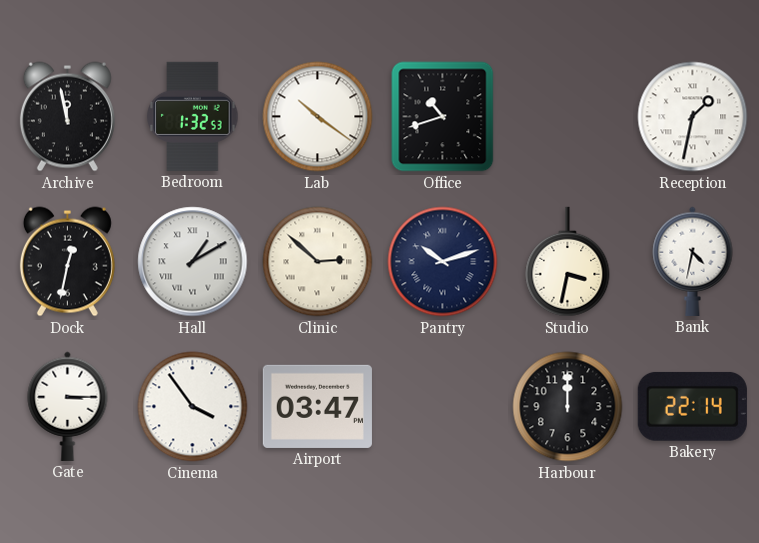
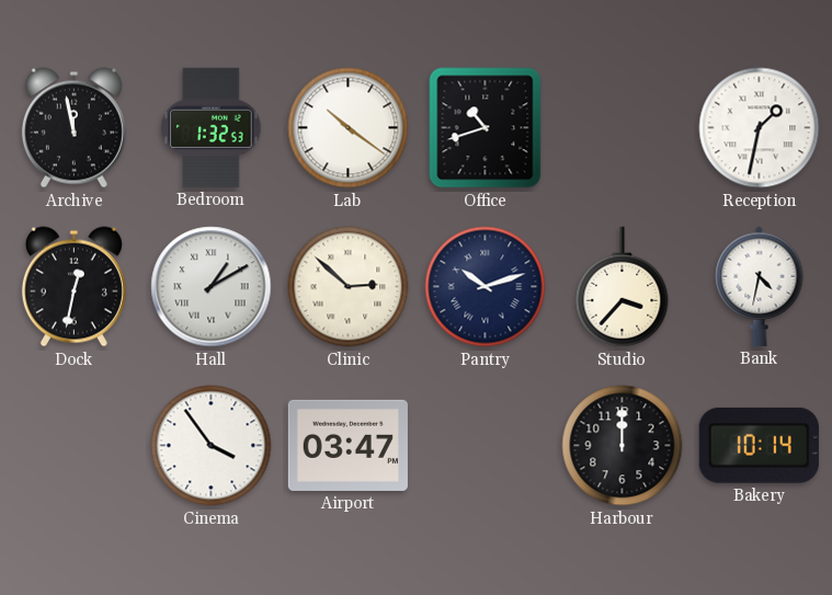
Studio: 3:32 -> 3:37
Gate: 3:15 -> none
Bakery: 22:14 -> 10:14
